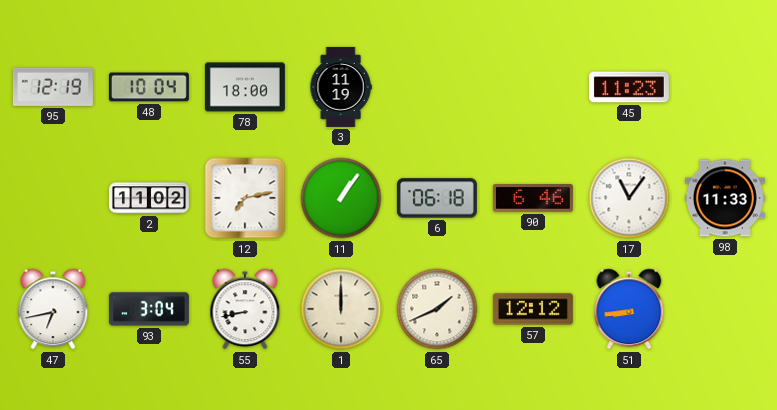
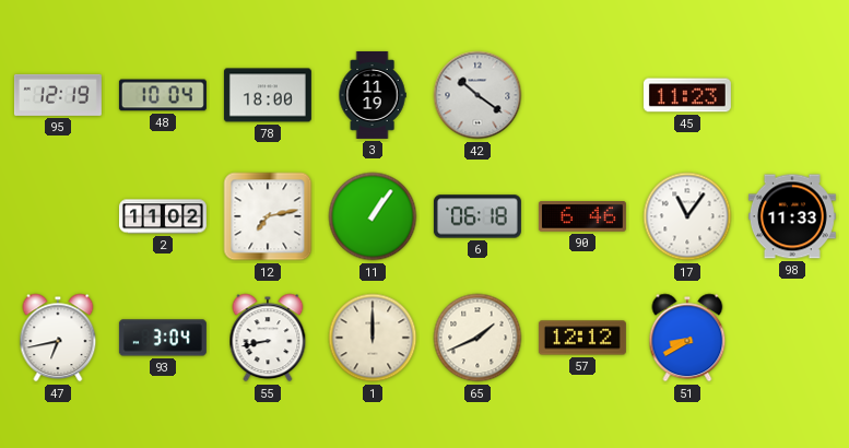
42: none -> 10:21
51: 8:44 -> 8:40
